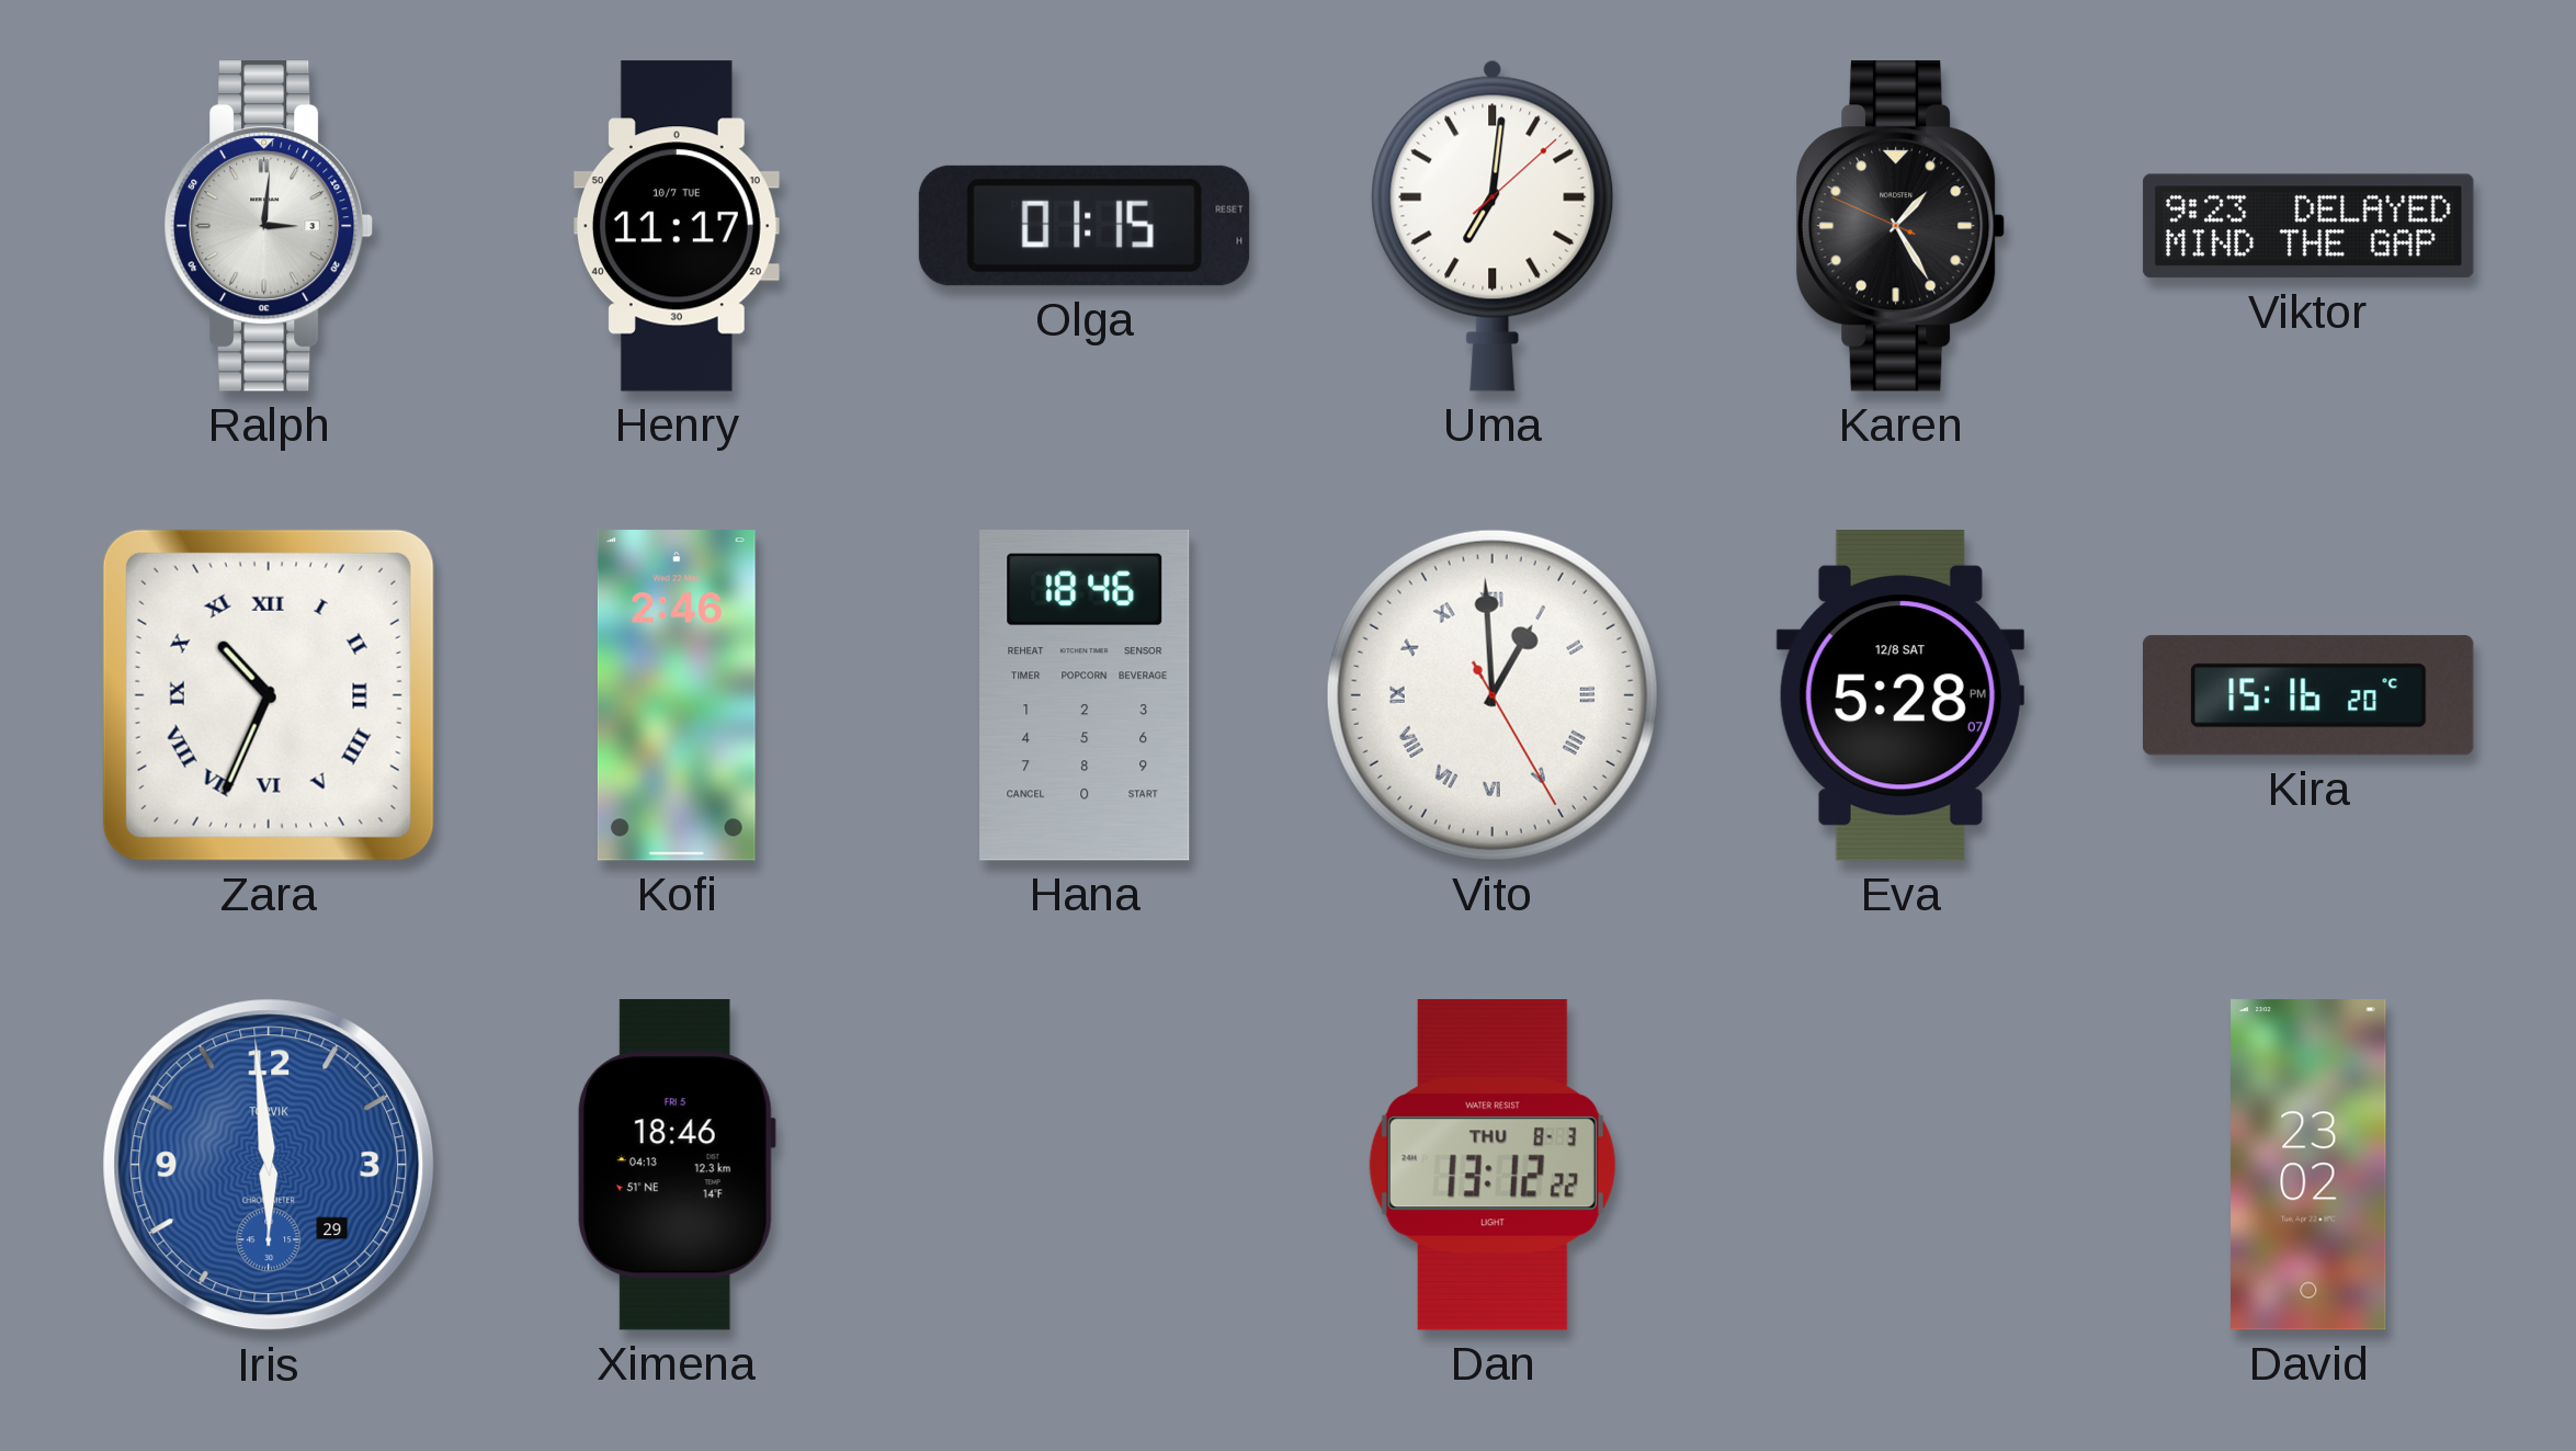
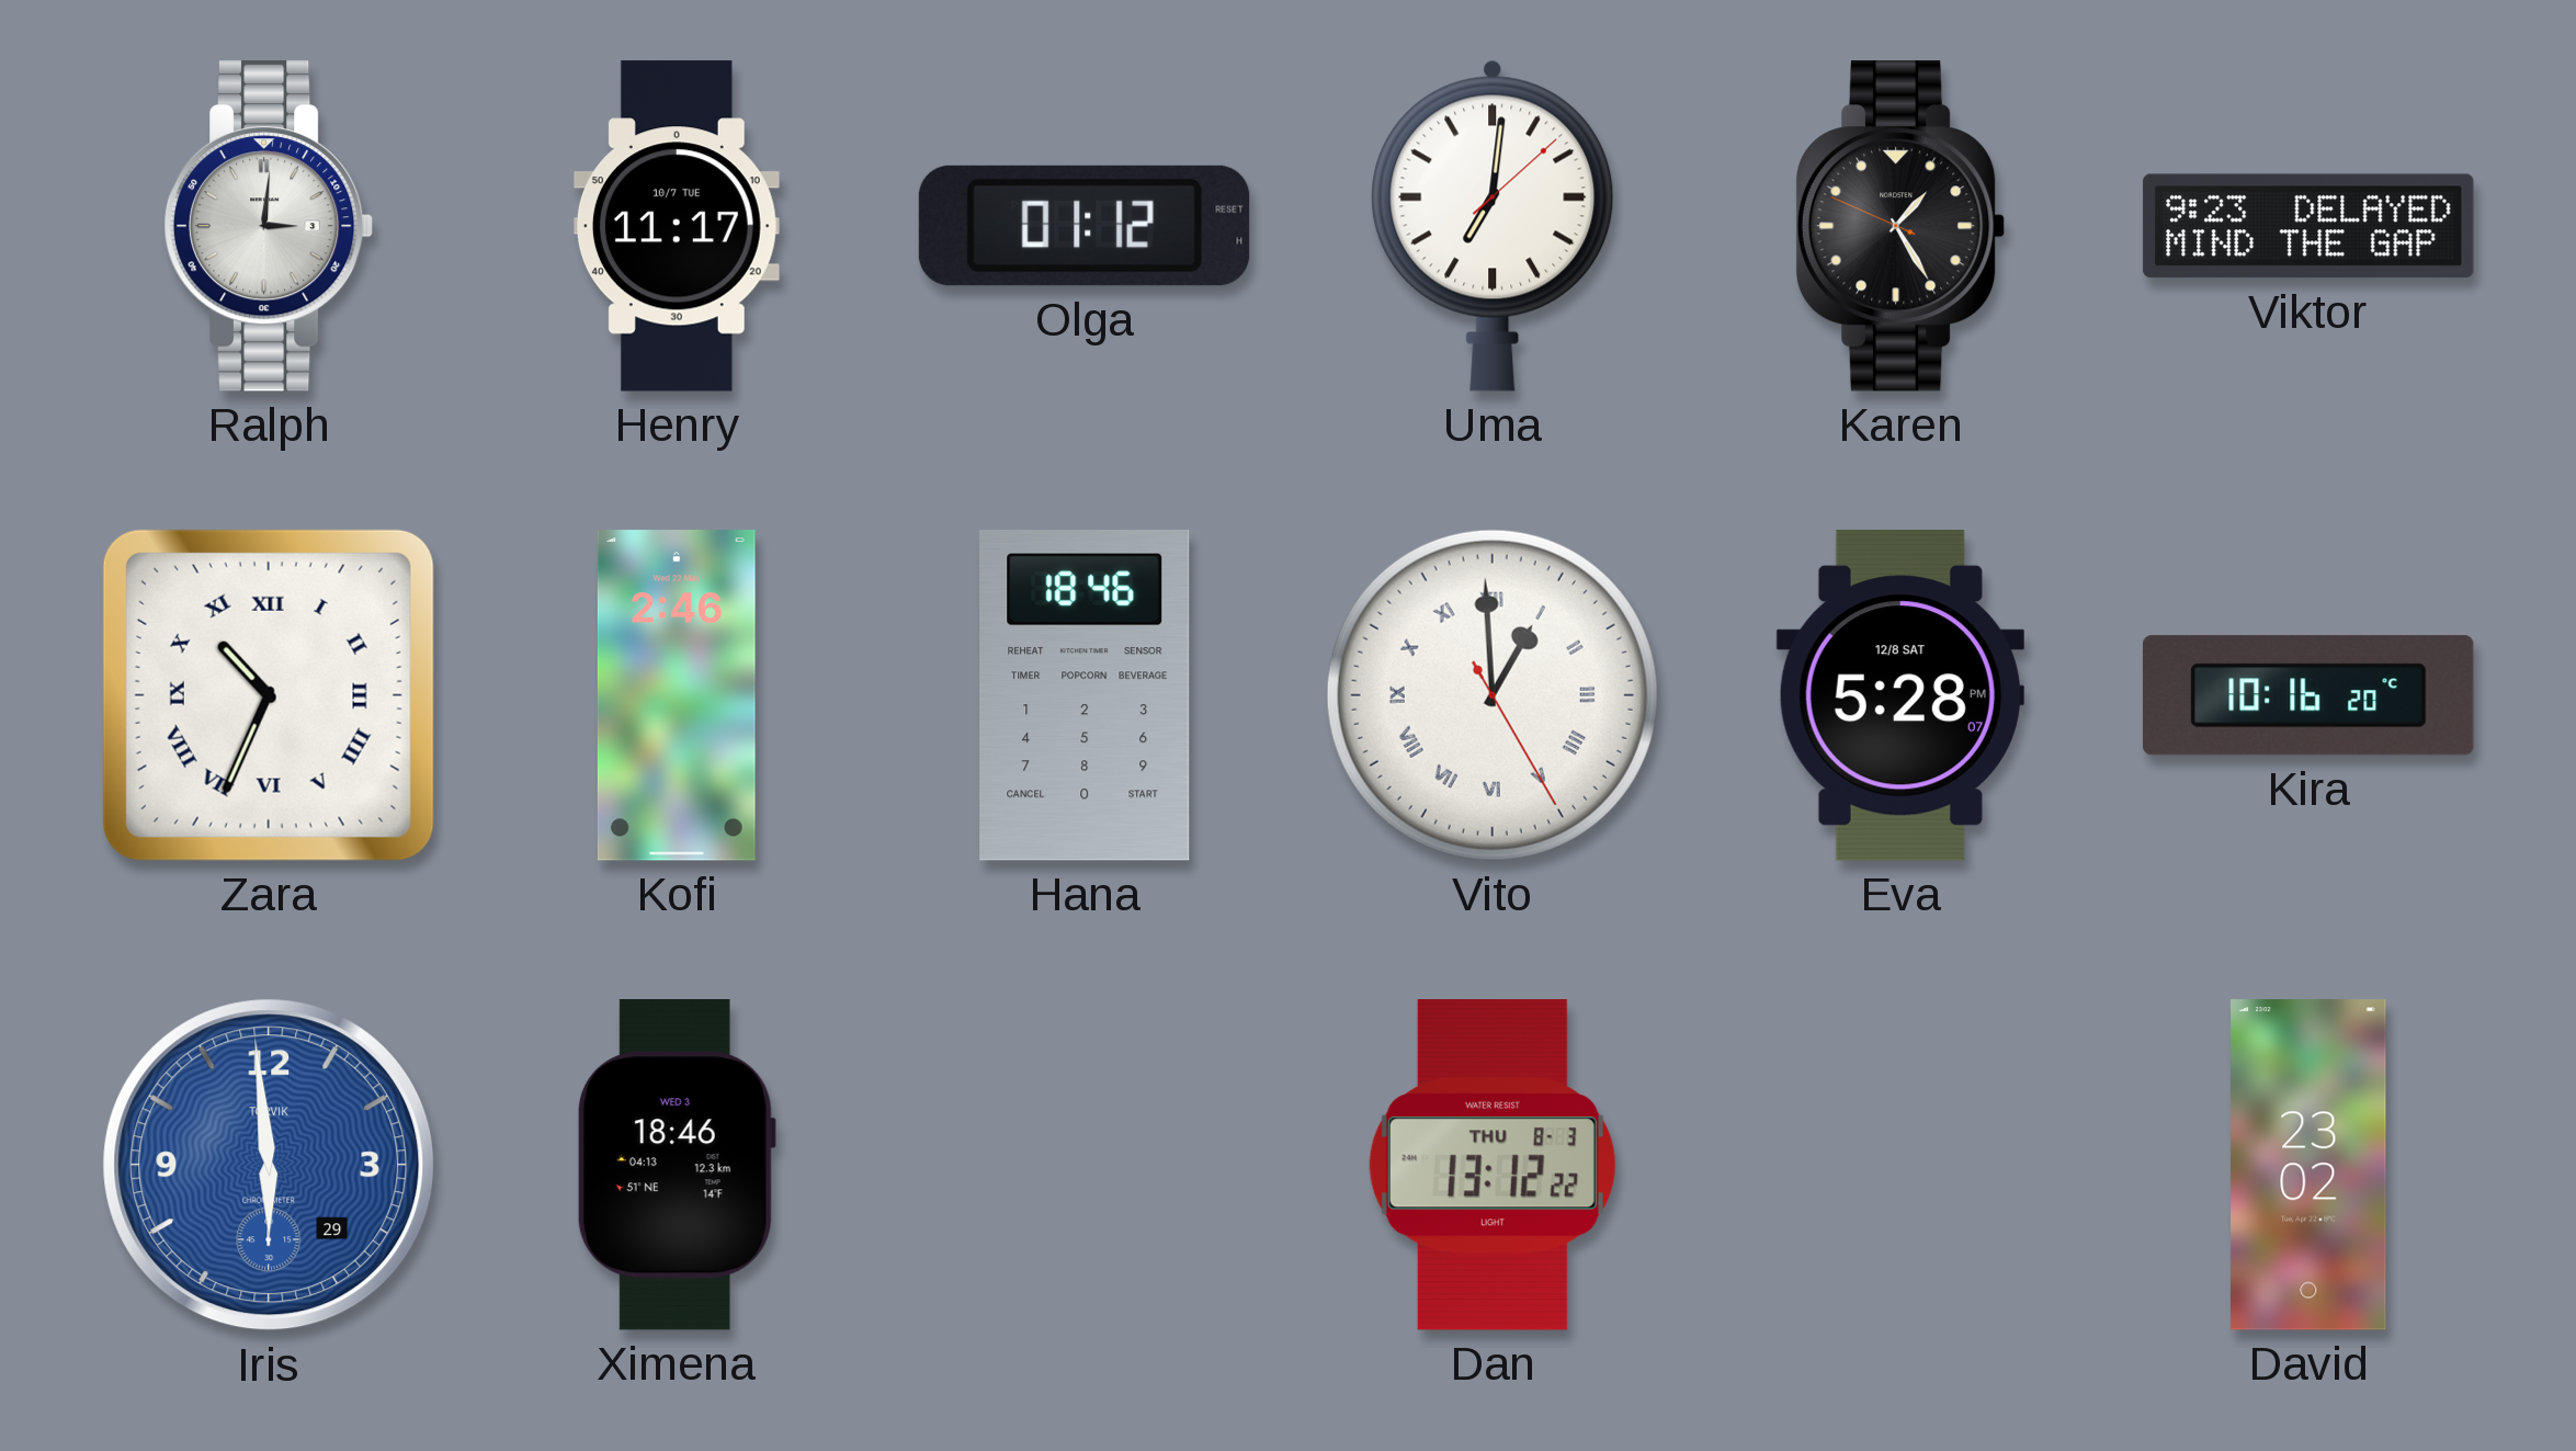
Olga: 01:15 -> 01:12
Kira: 15:16 -> 10:16
Ximena date: FRI 5 -> WED 3
